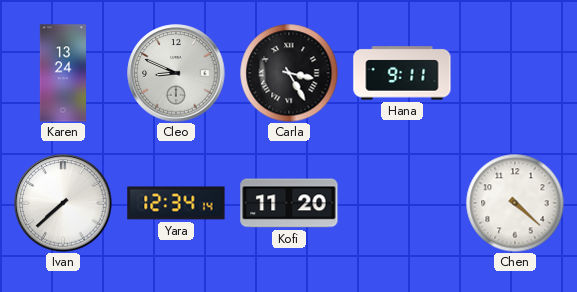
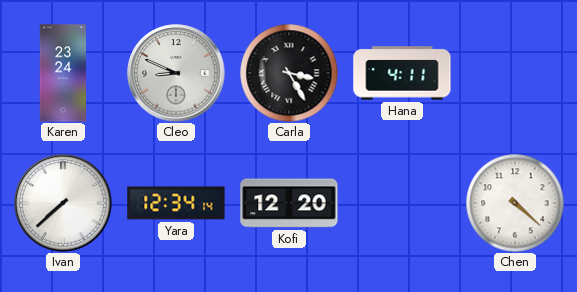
Karen: 13:24 -> 23:24
Hana: 9:11 -> 4:11
Kofi: 11:20 -> 12:20
